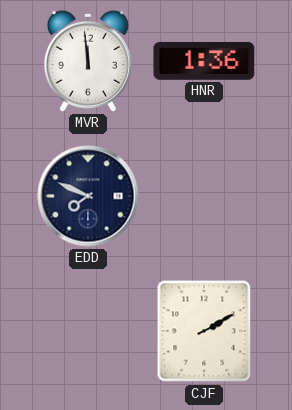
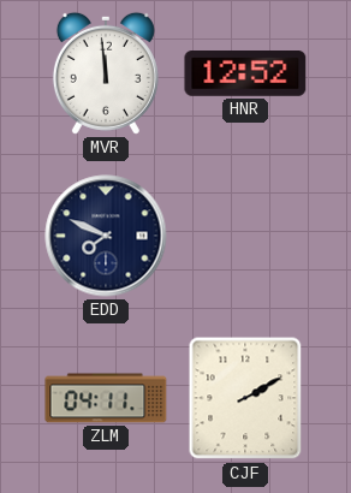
HNR: 1:36 -> 12:52
ZLM: none -> 04:11
